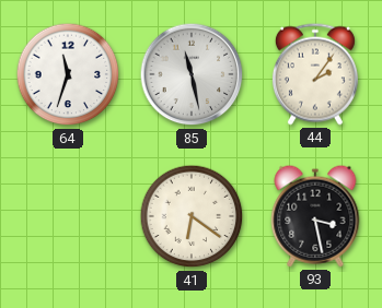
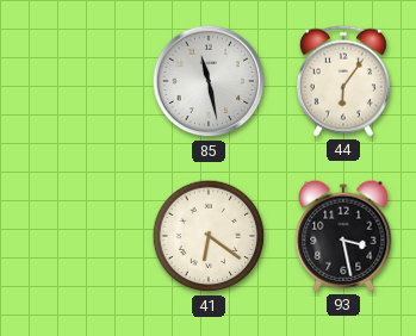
64: 11:33 -> none
44: 2:06 -> 6:06
